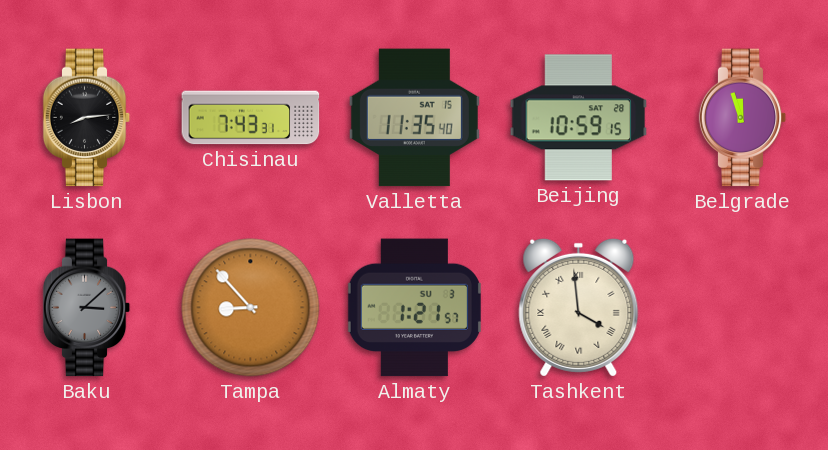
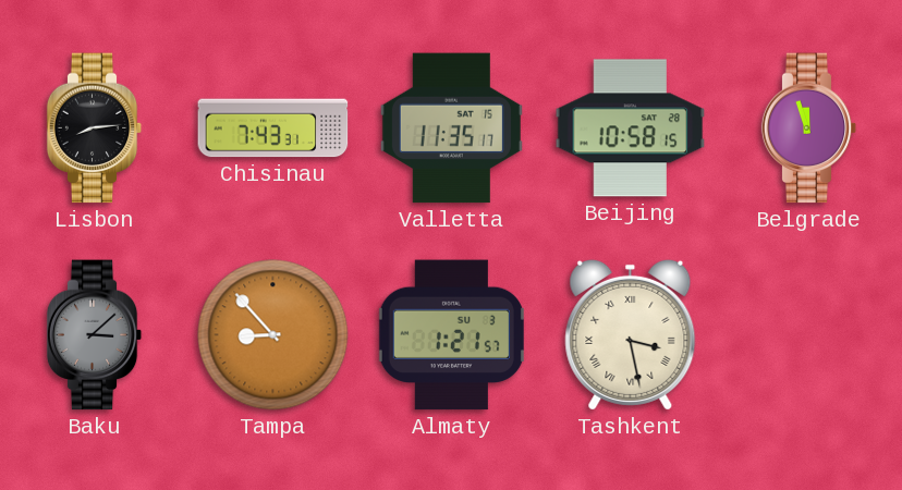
Valletta: 11:35:40 -> 11:35:17
Beijing: 10:59 -> 10:58
Tashkent: 3:59 -> 3:28
